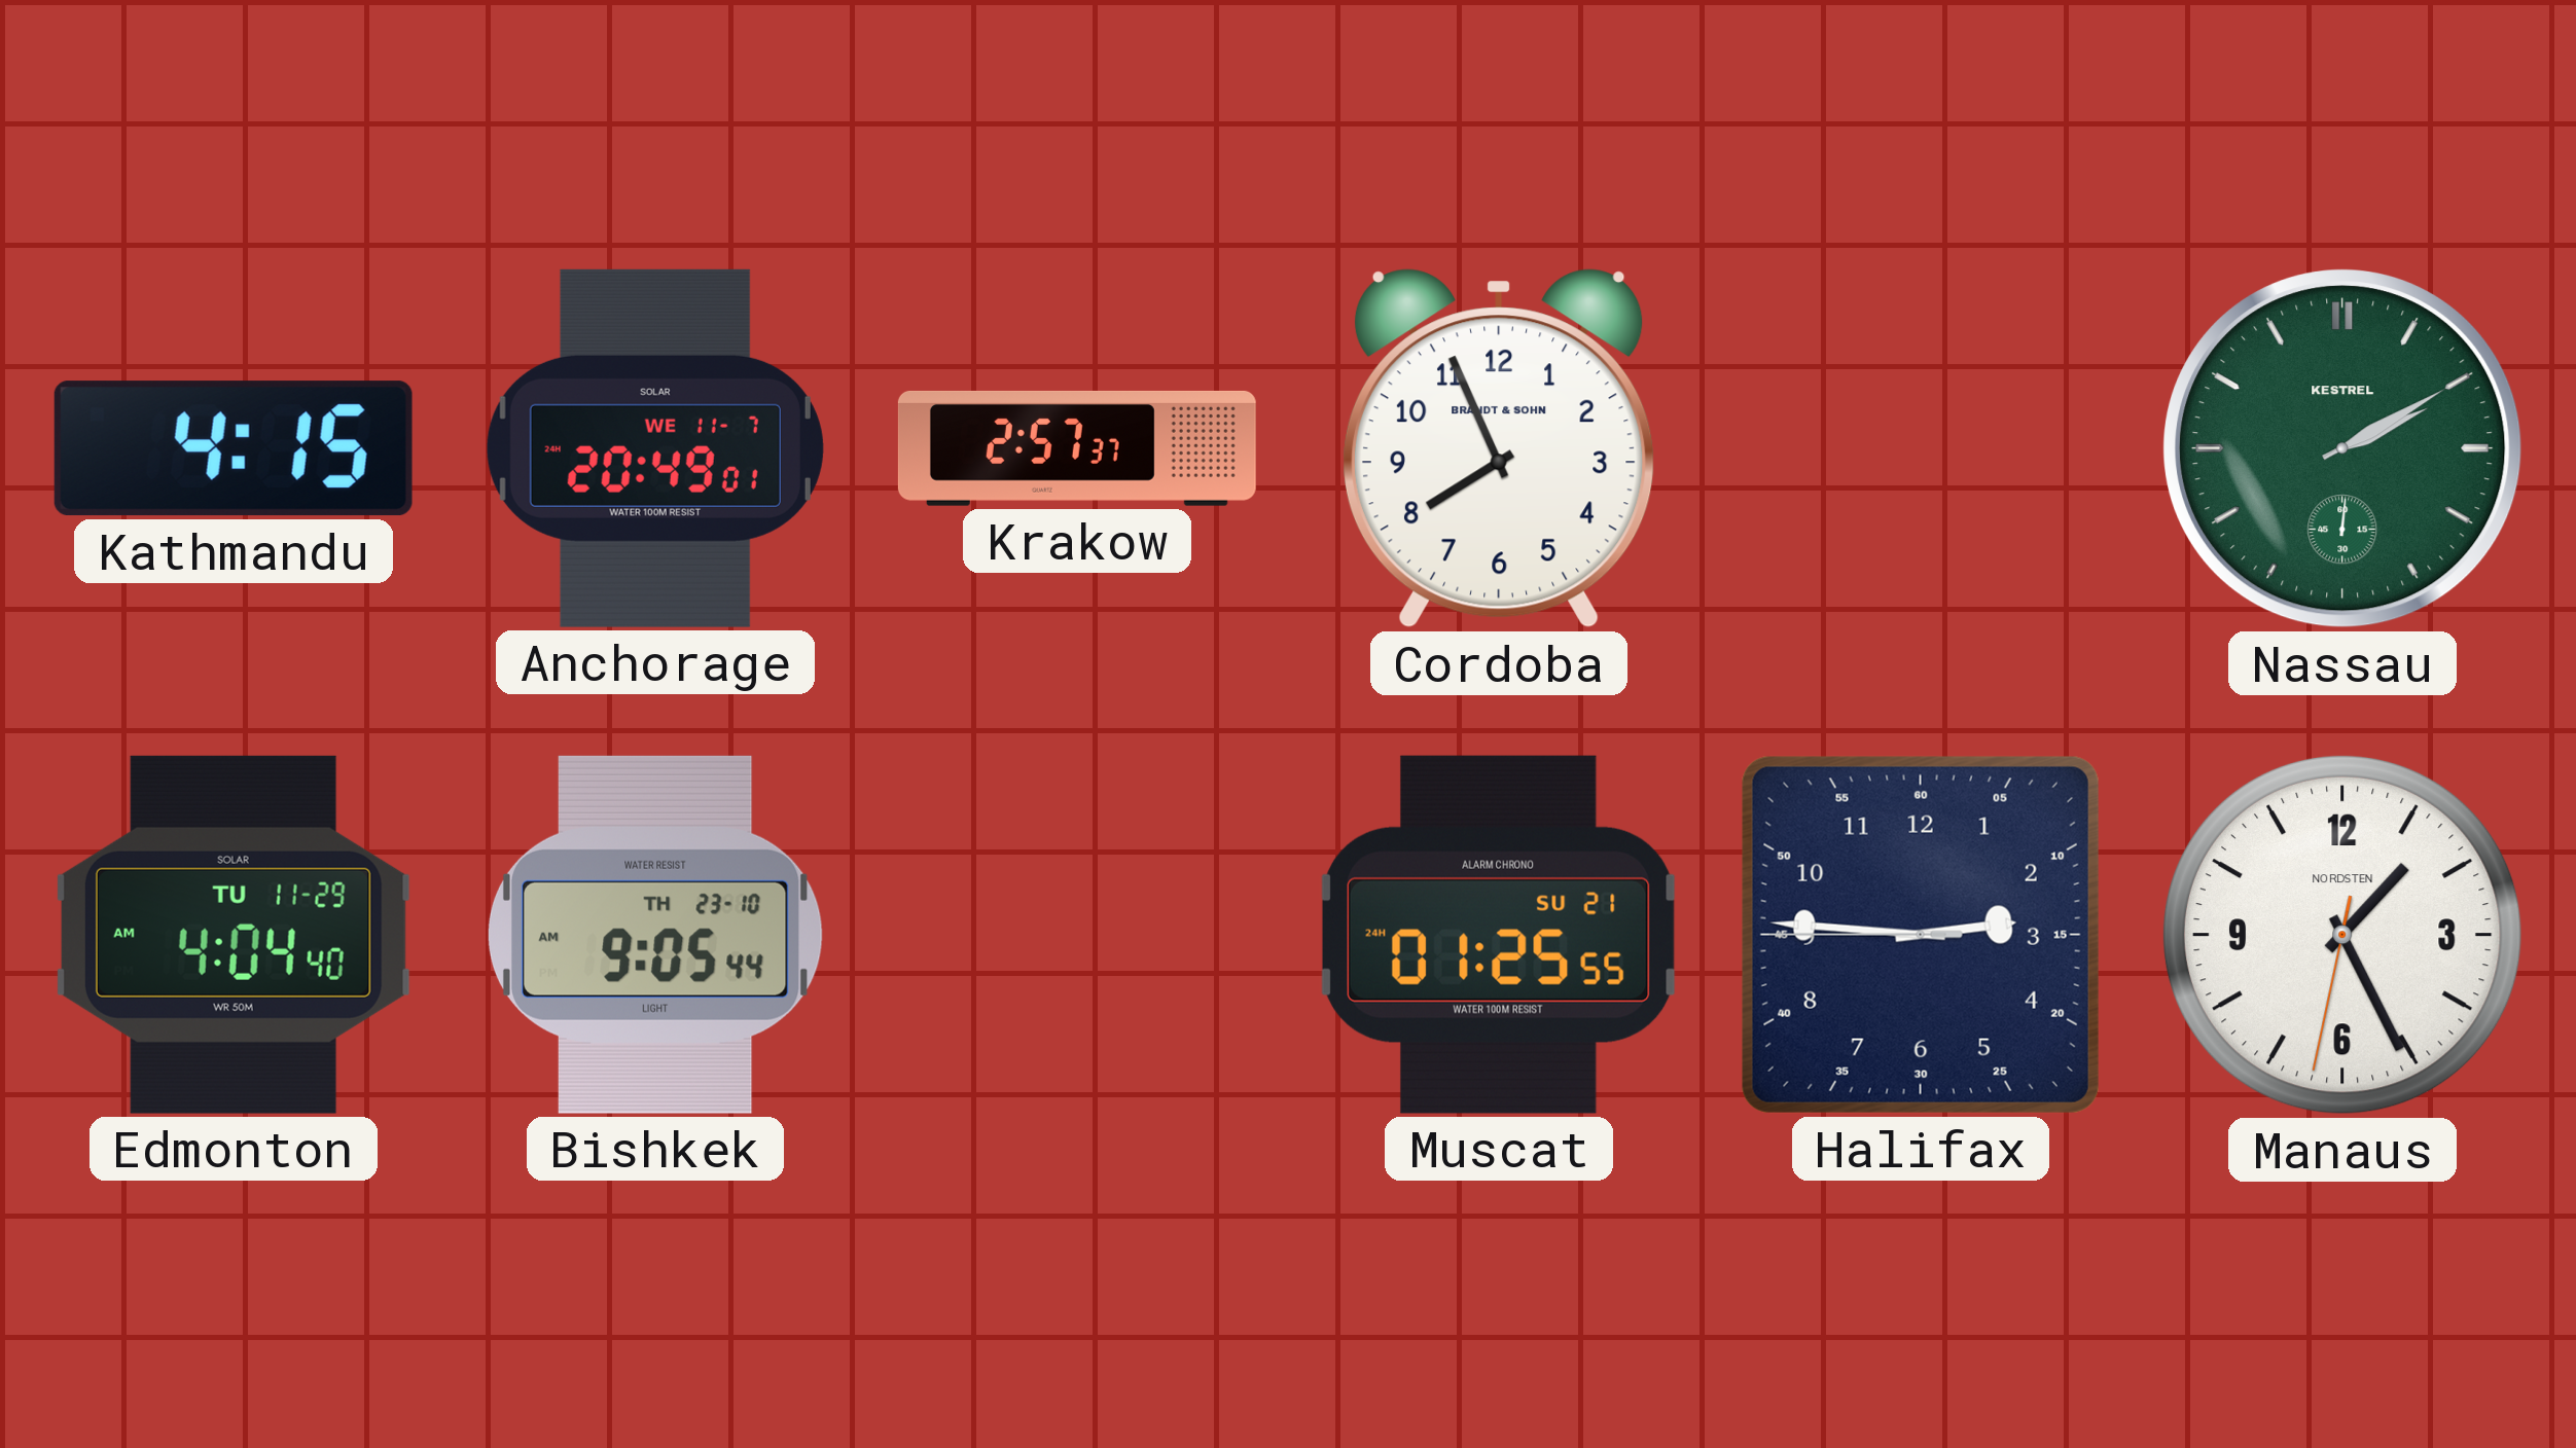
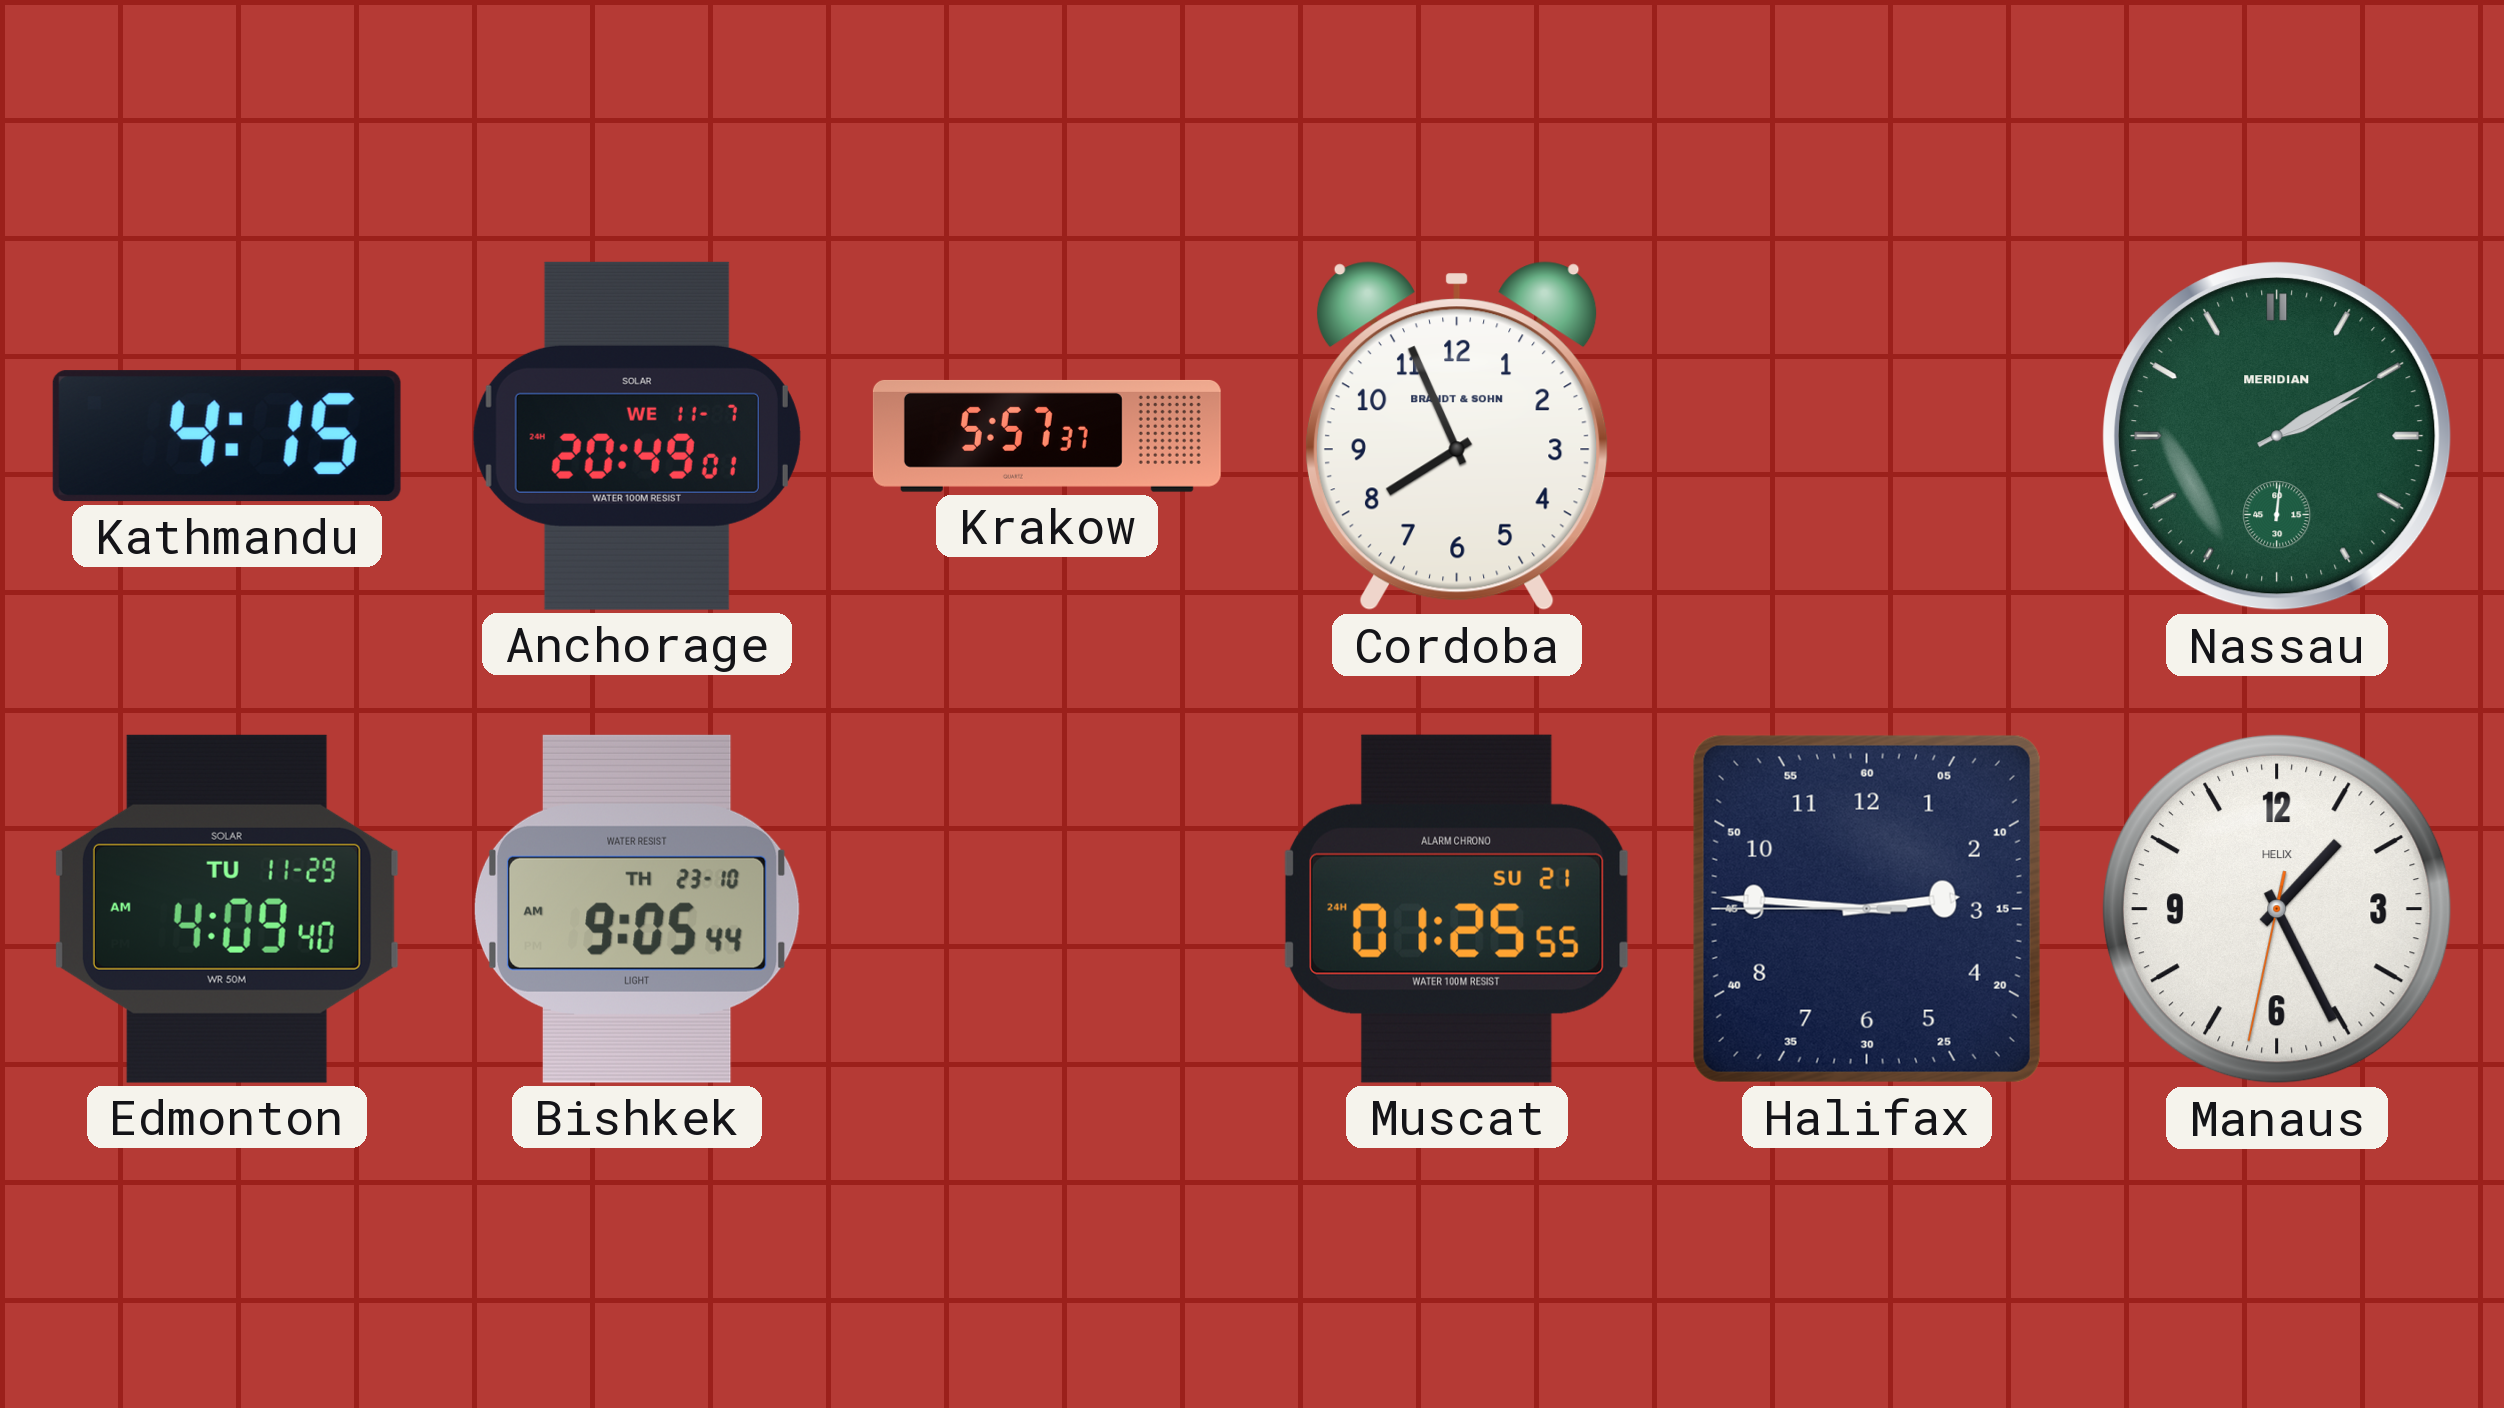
Krakow: 2:57 -> 5:57
Nassau brand: KESTREL -> MERIDIAN
Edmonton: 4:04 -> 4:09
Manaus brand: NORDSTEN -> HELIX
